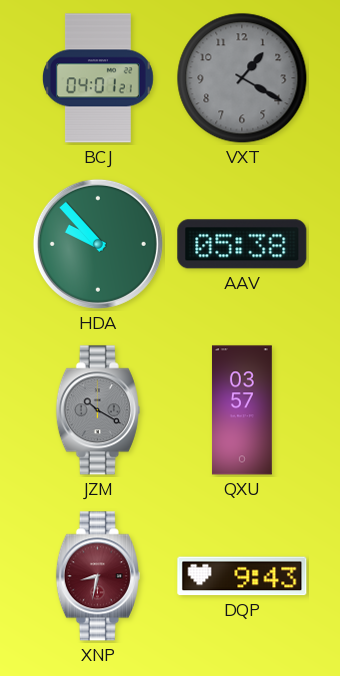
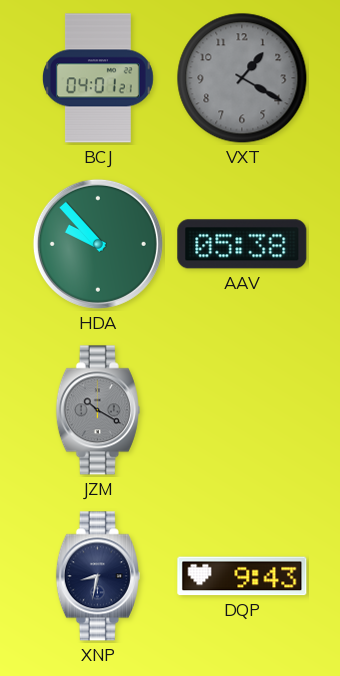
QXU: 03:57 -> none
XNP dial: burgundy -> navy
